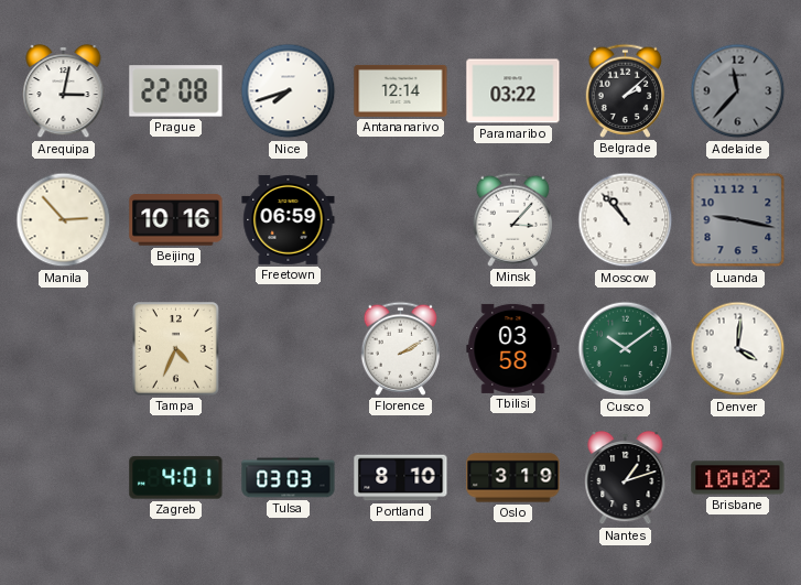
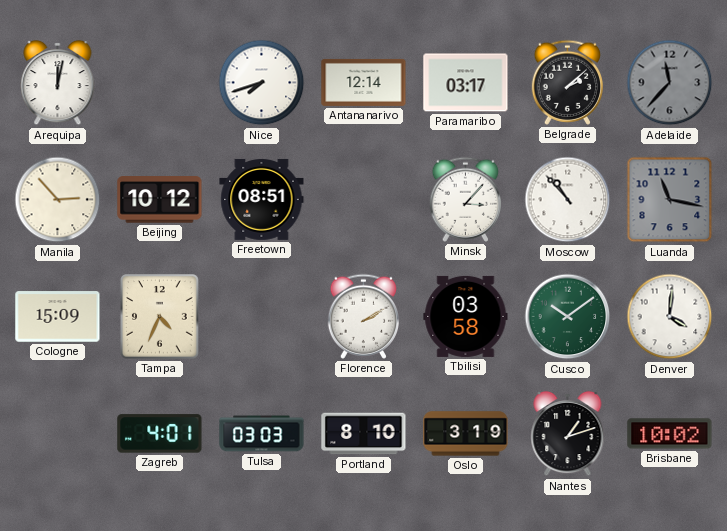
Arequipa: 3:02 -> 12:02
Prague: 22:08 -> none
Paramaribo: 03:22 -> 03:17
Beijing: 10:16 -> 10:12
Freetown: 06:59 -> 08:51
Luanda: 9:17 -> 11:17
Cologne: none -> 15:09
